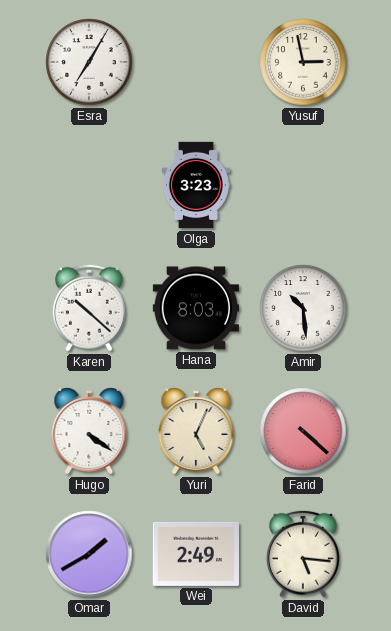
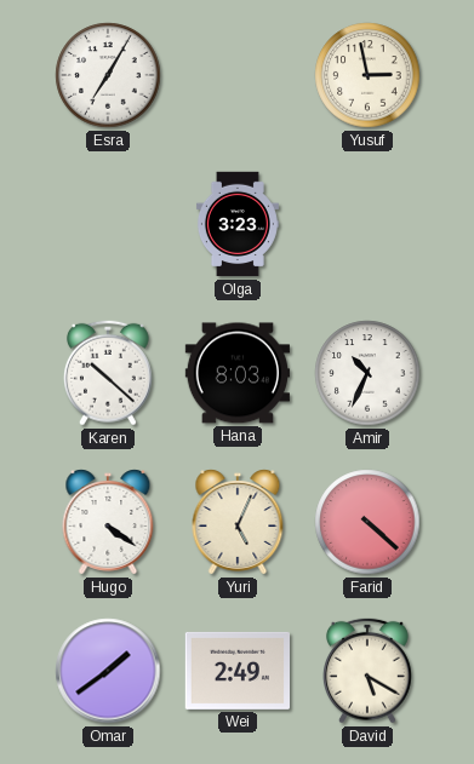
Amir: 10:29 -> 10:34
Omar: 1:40 -> 1:39
David: 5:16 -> 5:20
